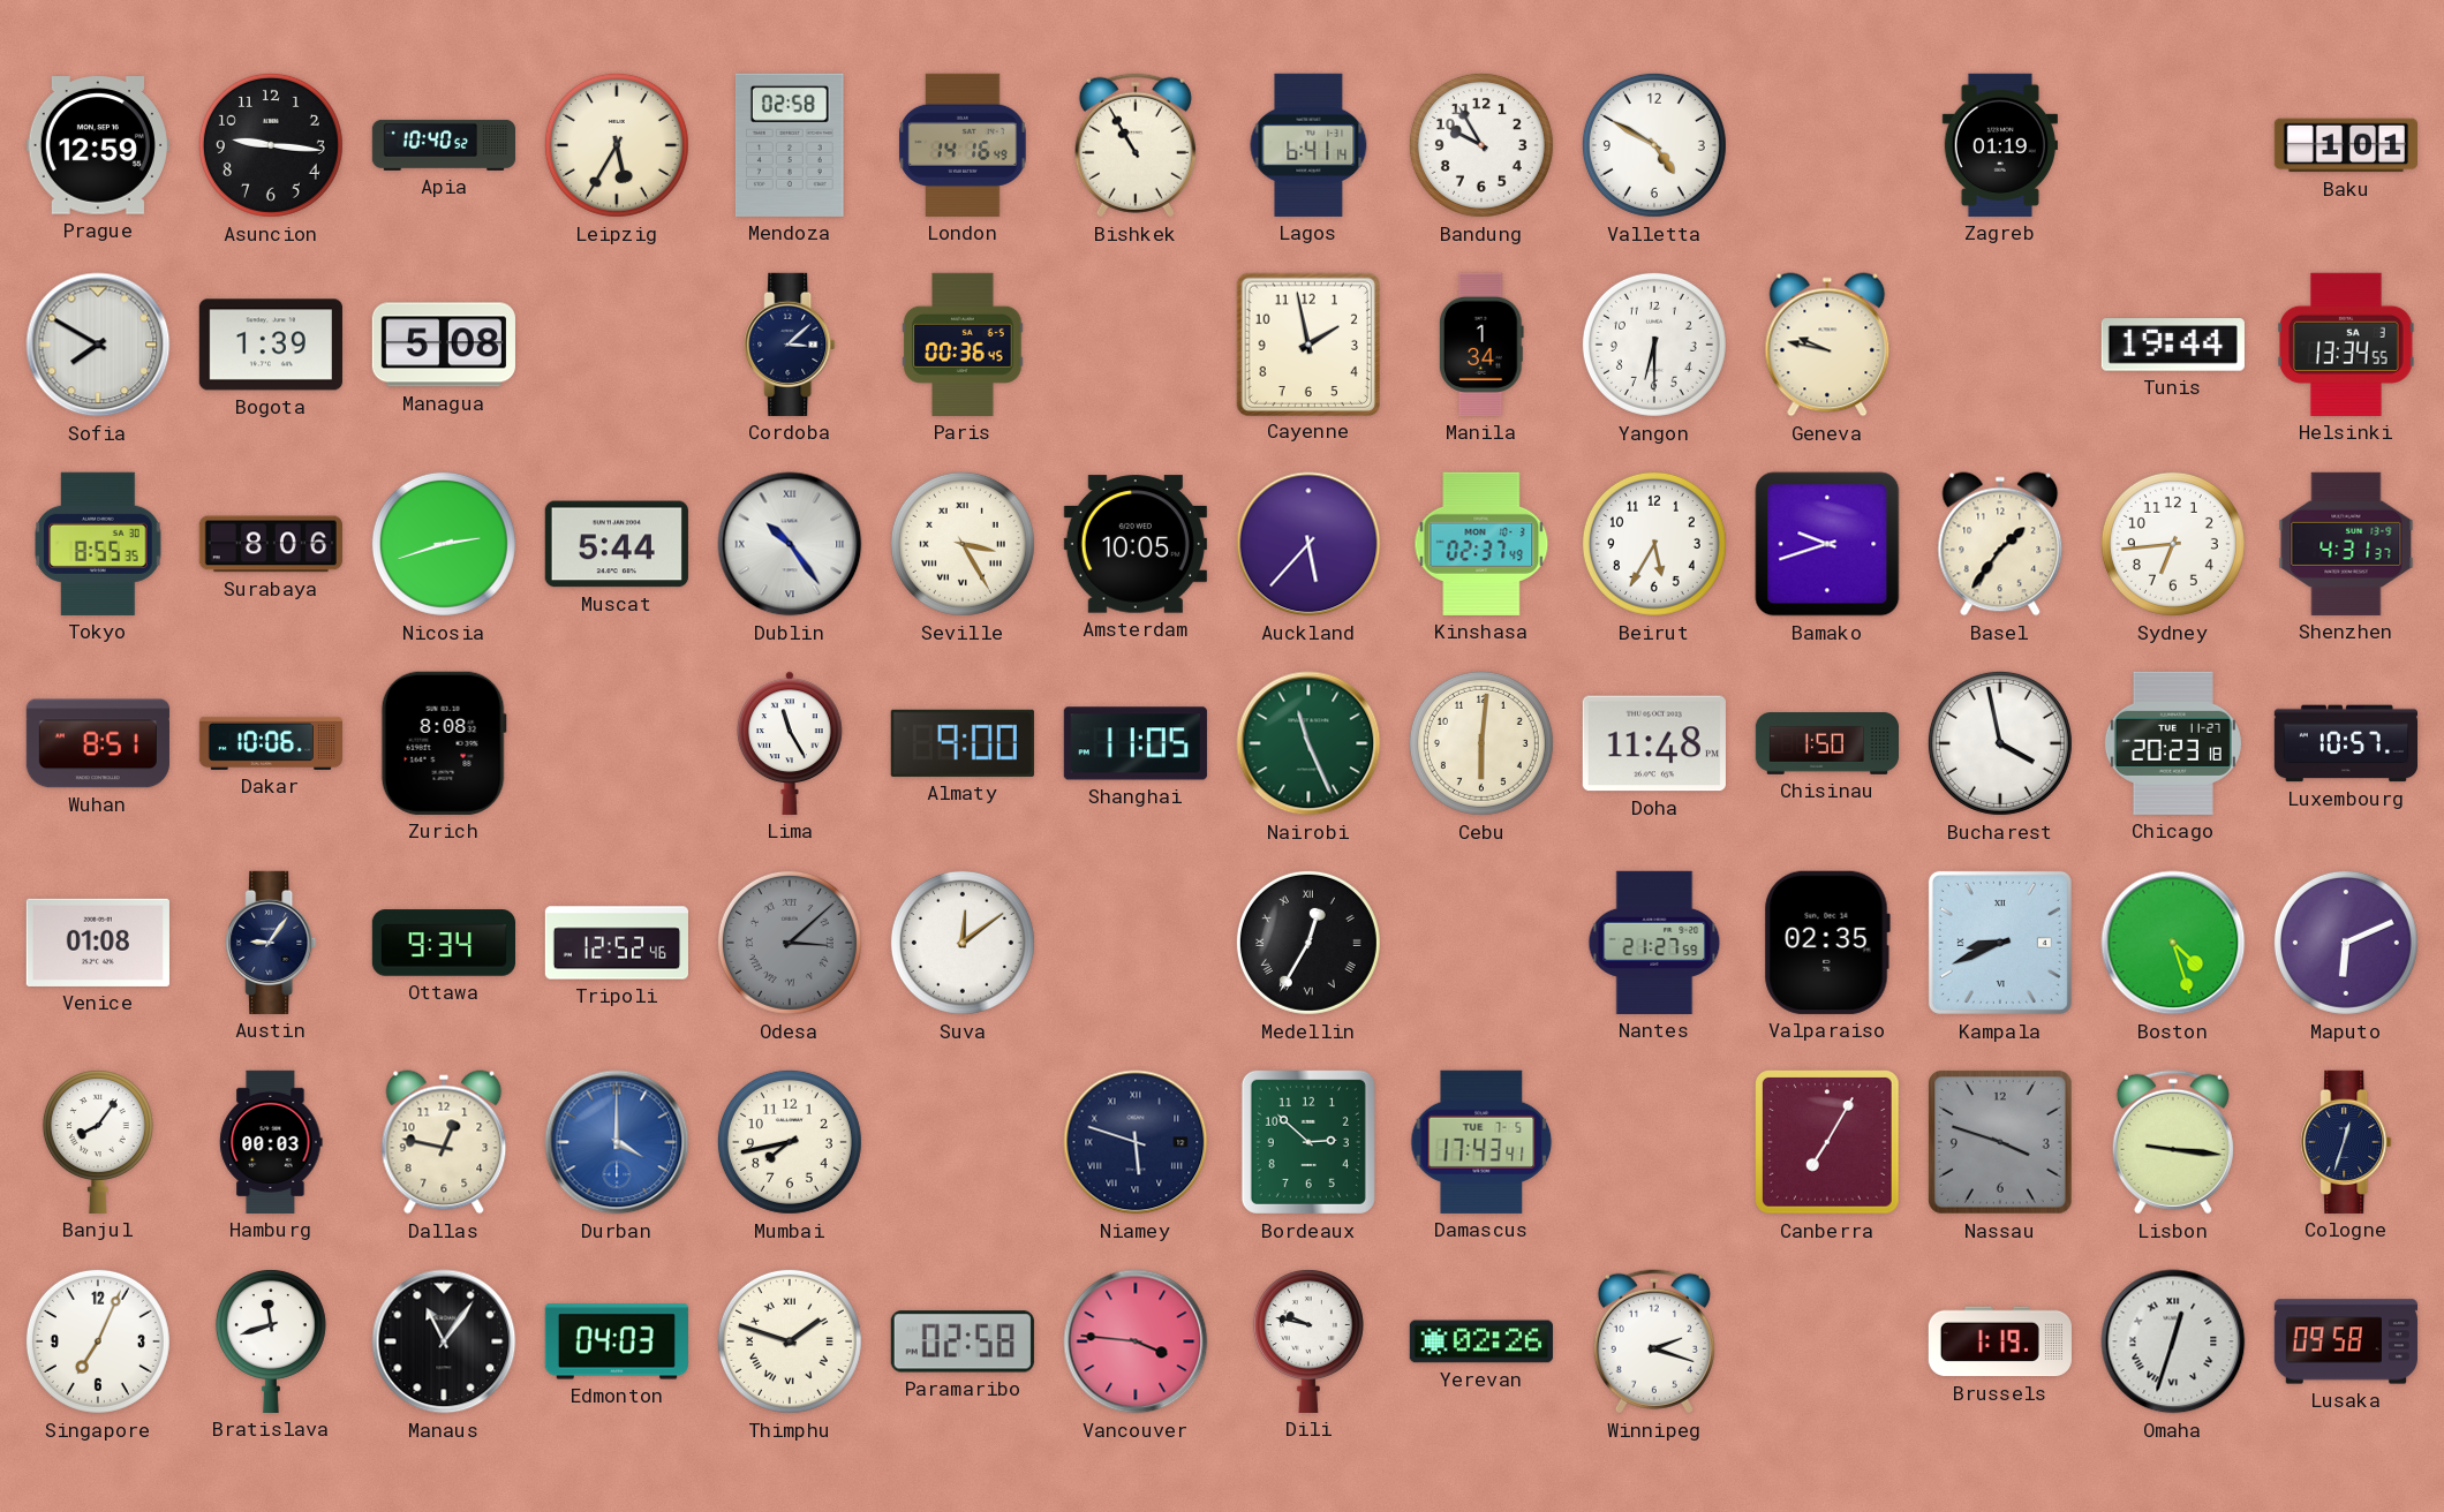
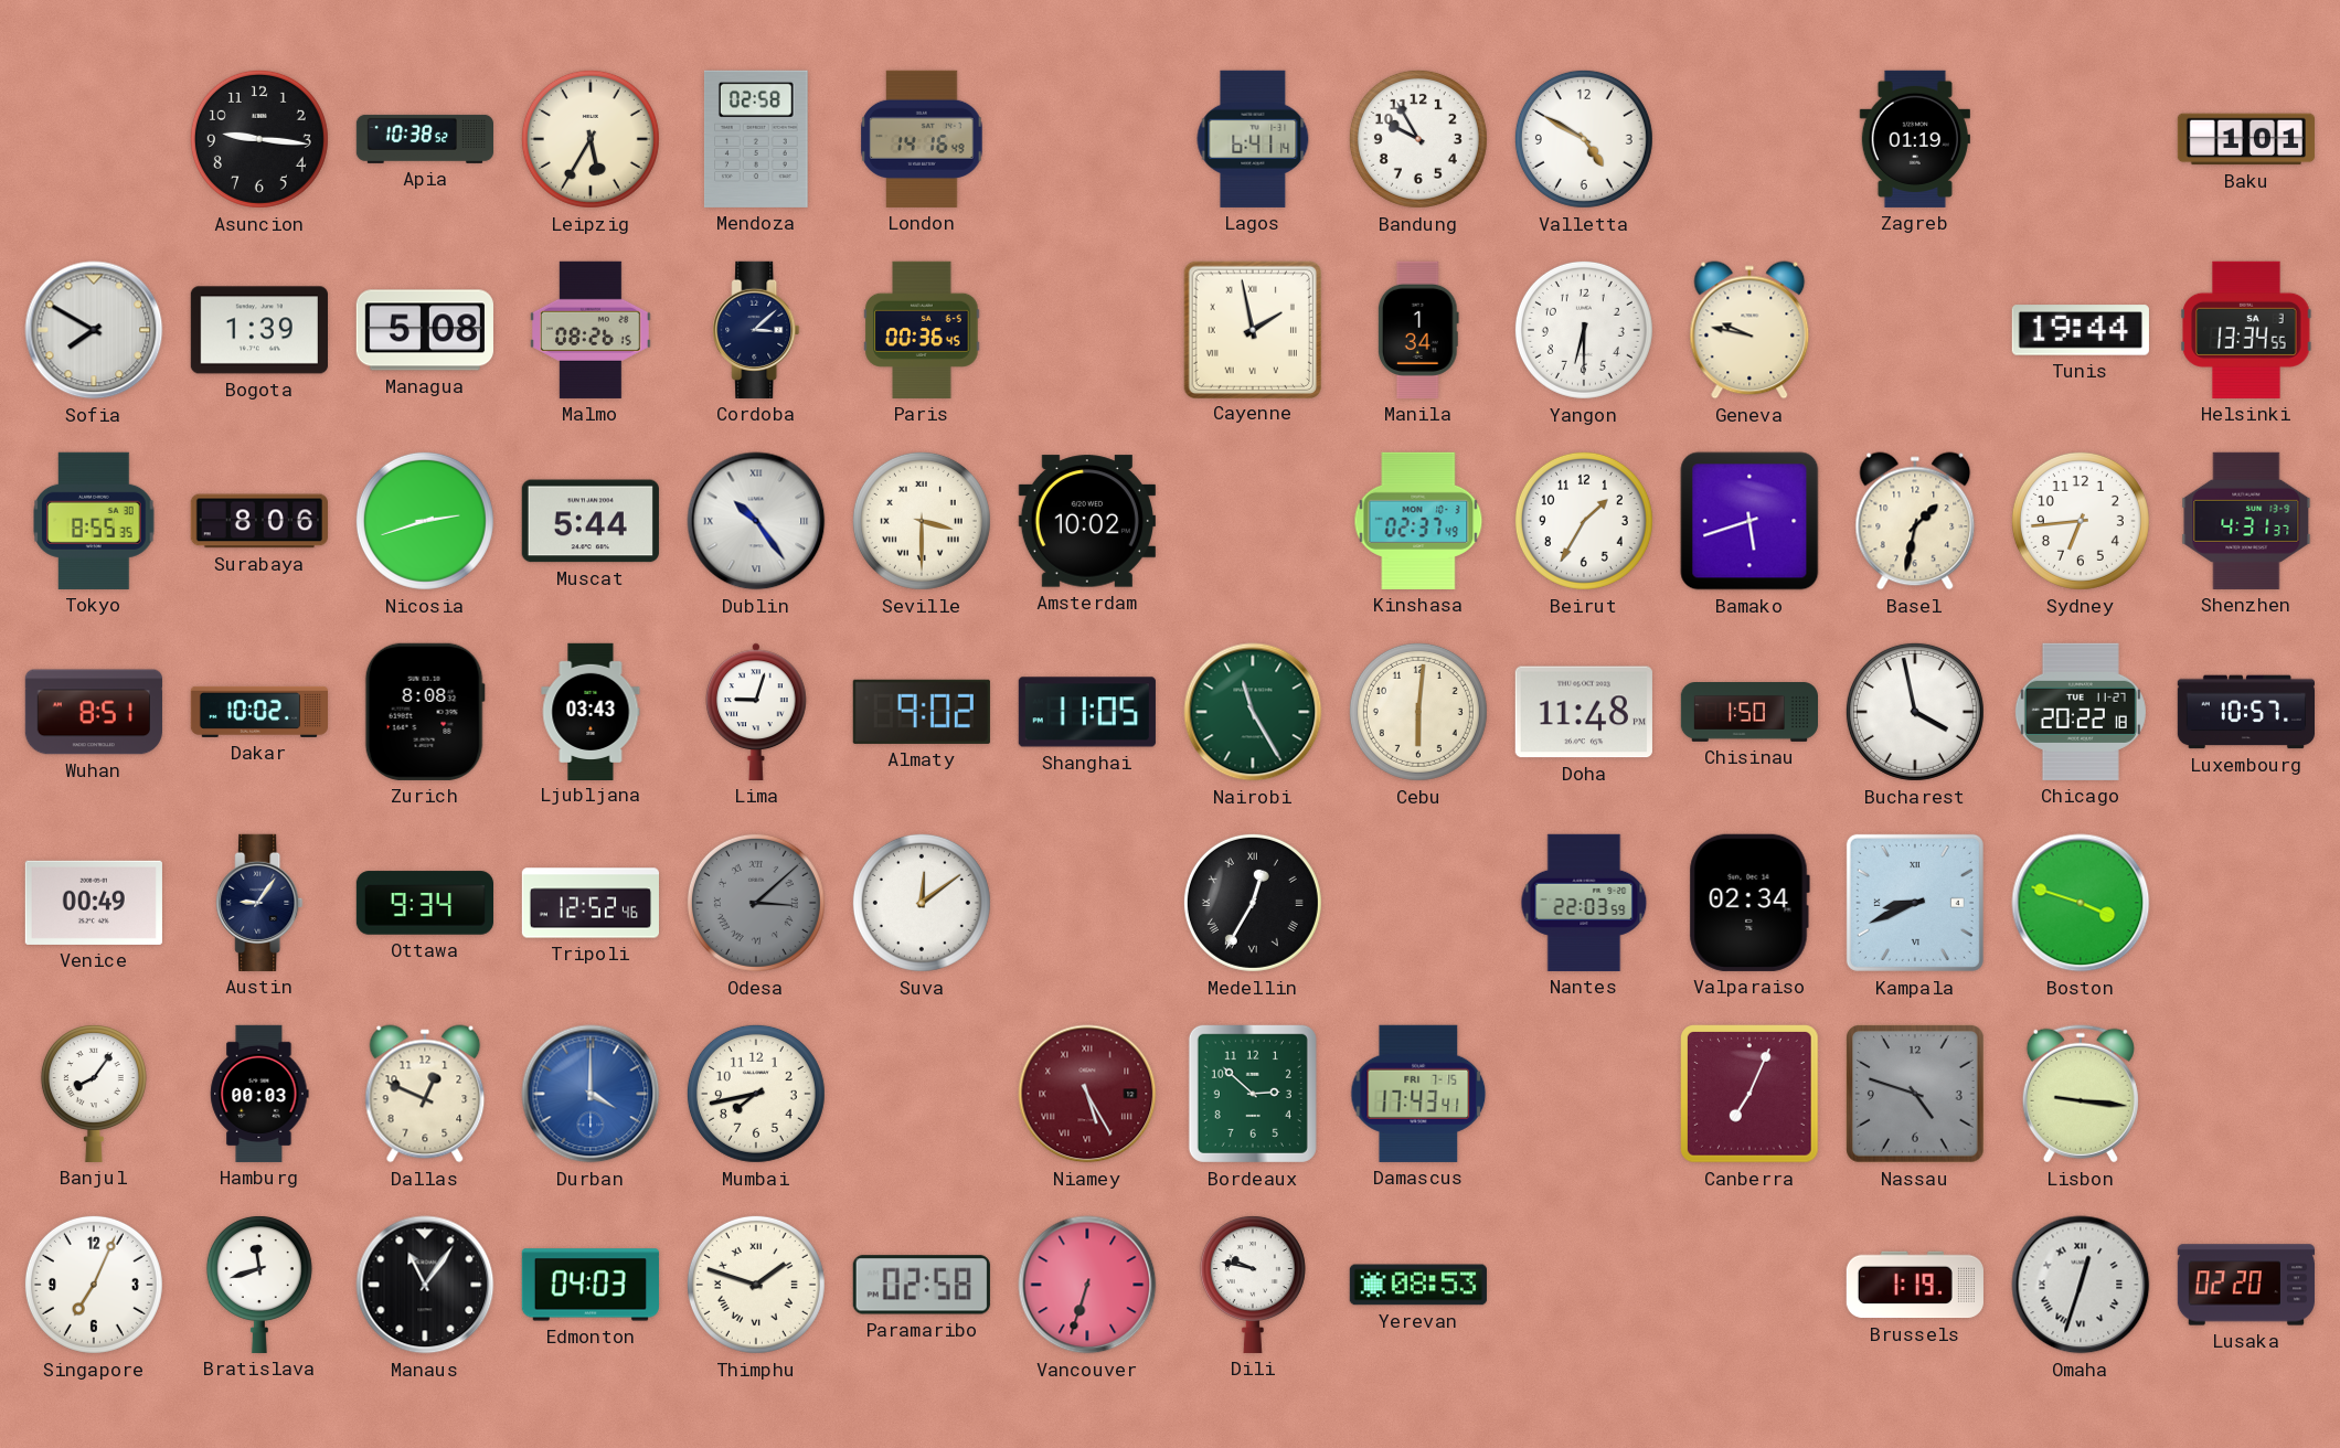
Prague: 12:59 -> none
Apia: 10:40 -> 10:38
Bishkek: 10:55 -> none
Malmo: none -> 08:26
Cayenne numerals: Arabic -> Roman
Seville: 3:25 -> 3:30
Amsterdam: 10:05 -> 10:02
Auckland: 5:37 -> none
Beirut: 5:35 -> 1:35
Bamako: 9:42 -> 5:42
Basel: 1:36 -> 1:32
Dakar: 10:06 -> 10:02
Ljubljana: none -> 03:43
Lima: 11:25 -> 9:03
Almaty: 9:00 -> 9:02
Nairobi: 11:26 -> 11:25
Chicago: 20:23 -> 20:22
Venice: 01:08 -> 00:49
Nantes: 21:27 -> 22:03
Valparaiso: 02:35 -> 02:34
Boston: 4:27 -> 3:48
Maputo: 6:11 -> none
Dallas: 12:47 -> 12:49
Niamey: 5:48 -> 5:25
Niamey dial: navy -> burgundy
Damascus date: TUE 7-5 -> FRI 7-15
Canberra: 7:05 -> 7:04
Nassau: 3:48 -> 4:48
Cologne: 12:33 -> none
Vancouver: 3:46 -> 6:33
Yerevan: 02:26 -> 08:53
Winnipeg: 2:18 -> none
Lusaka: 09:58 -> 02:20
